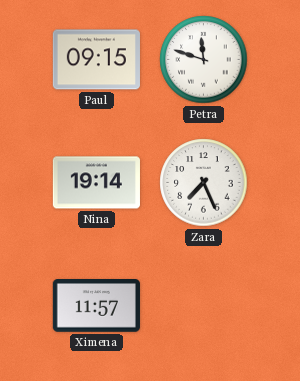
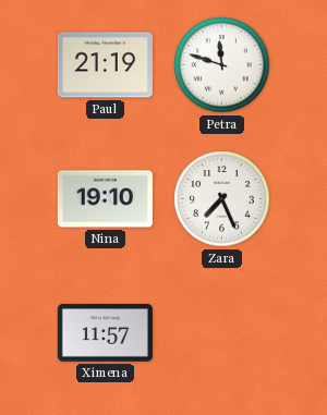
Paul: 09:15 -> 21:19
Nina: 19:14 -> 19:10
